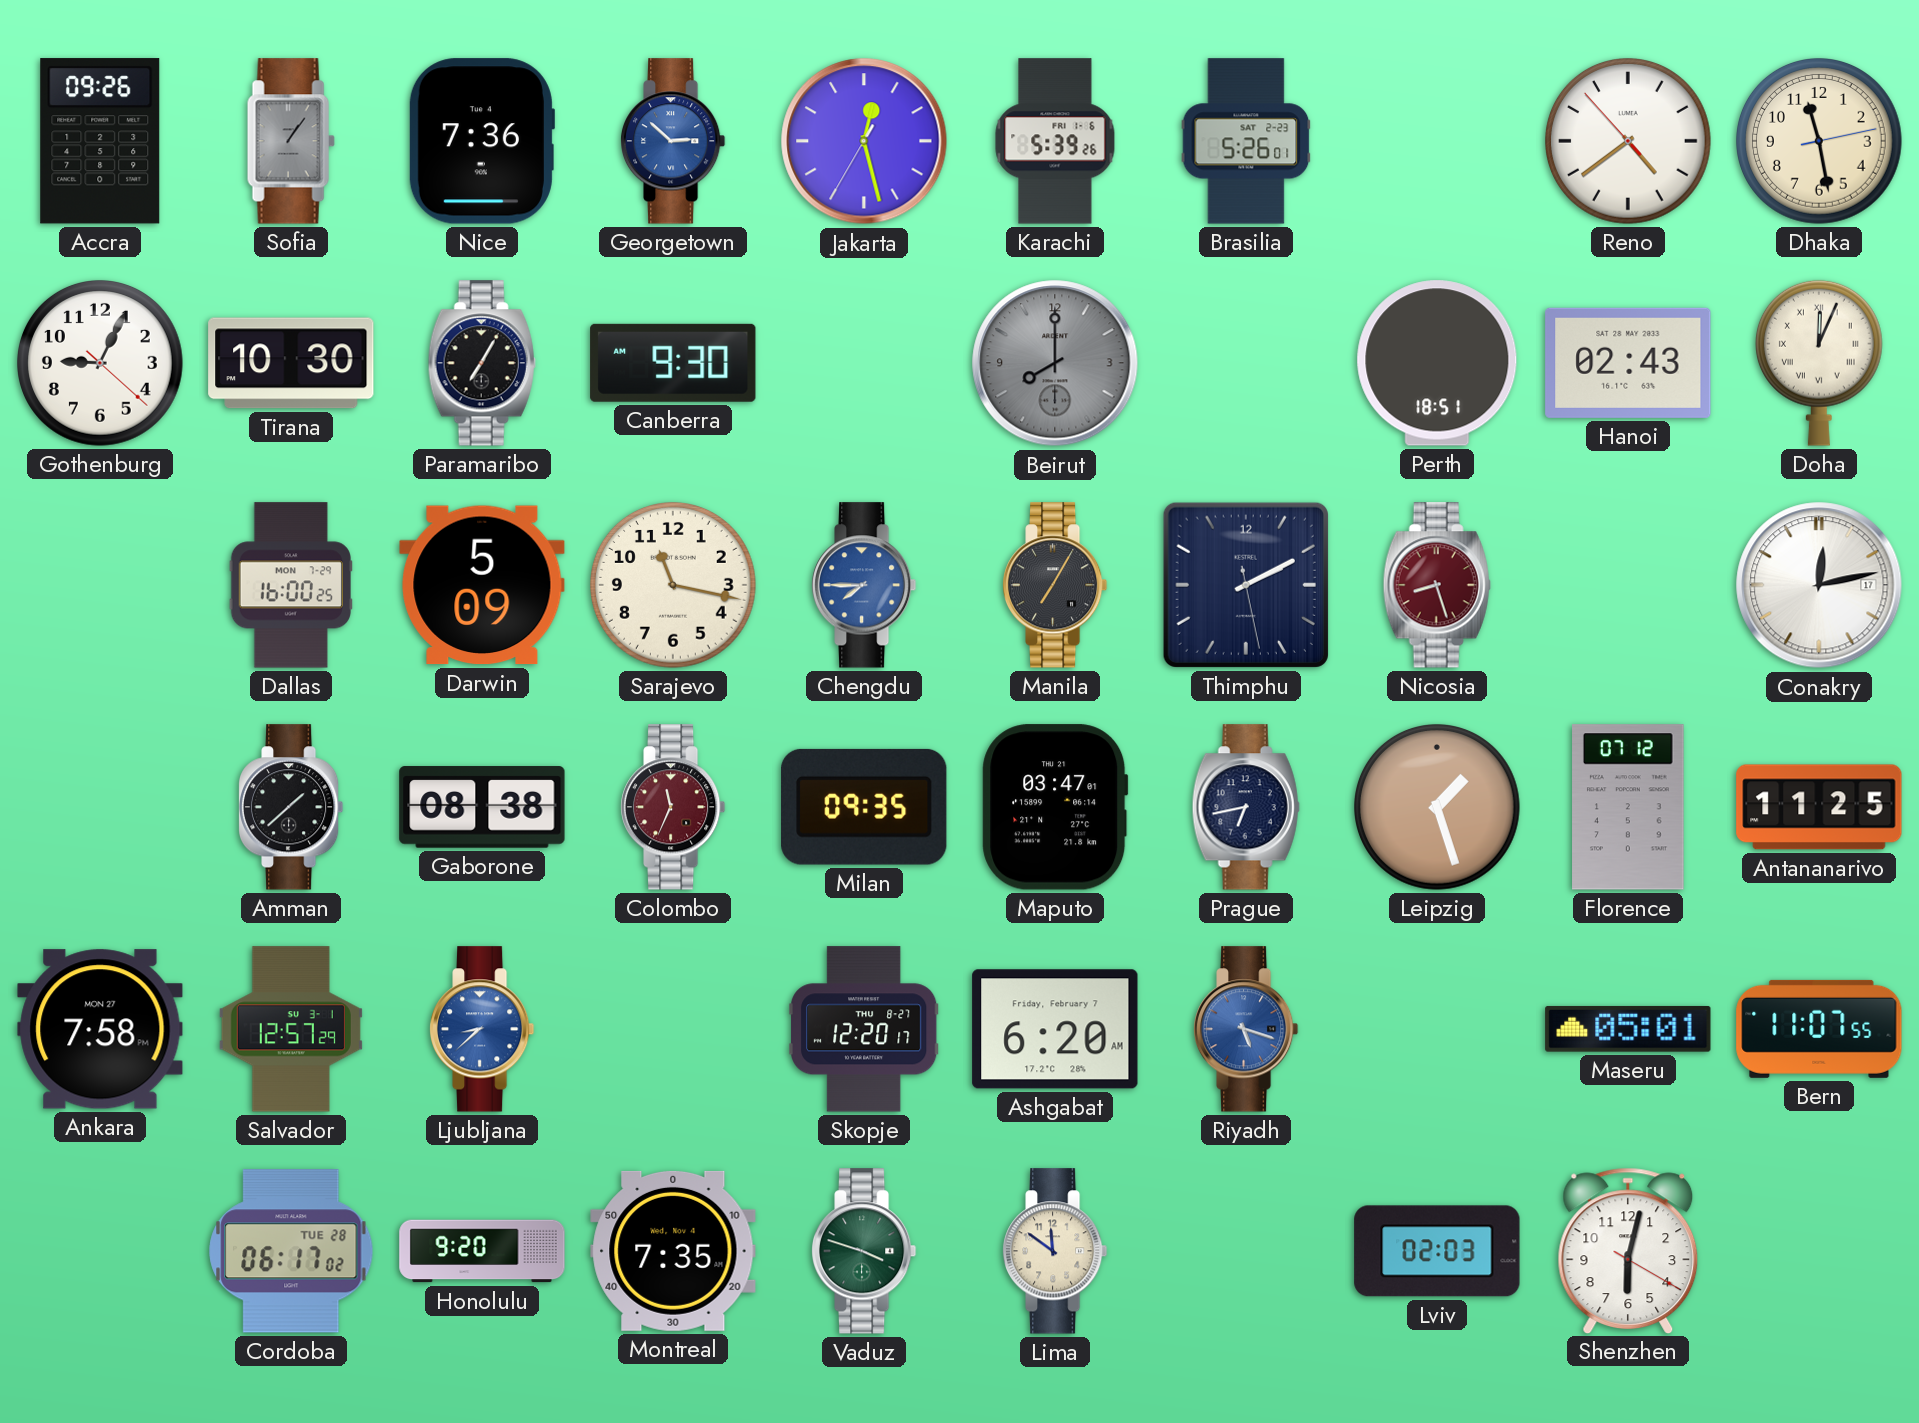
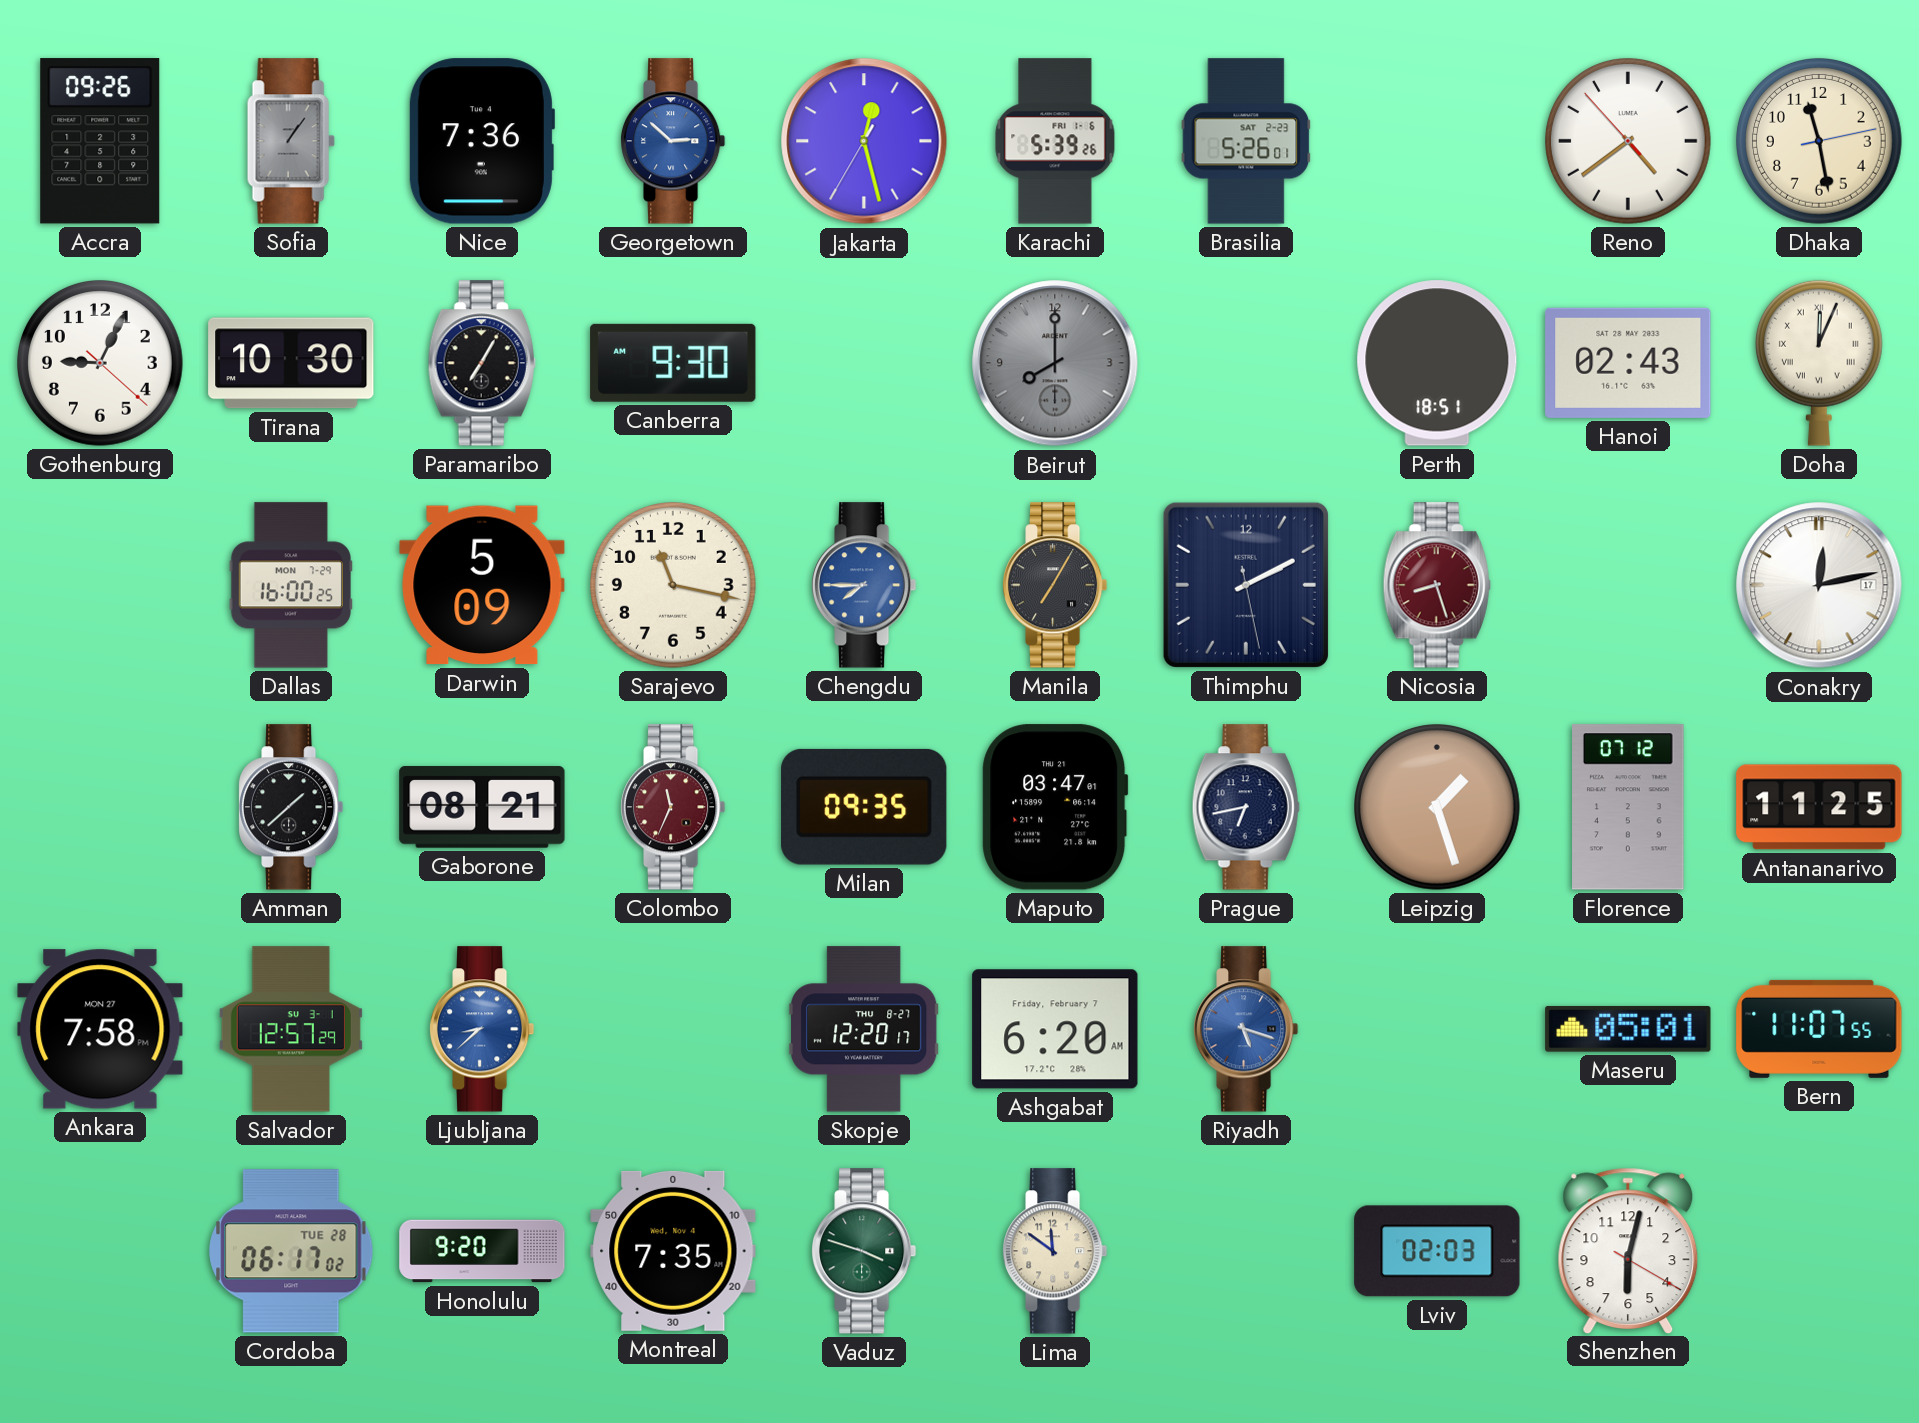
Gaborone: 08:38 -> 08:21
